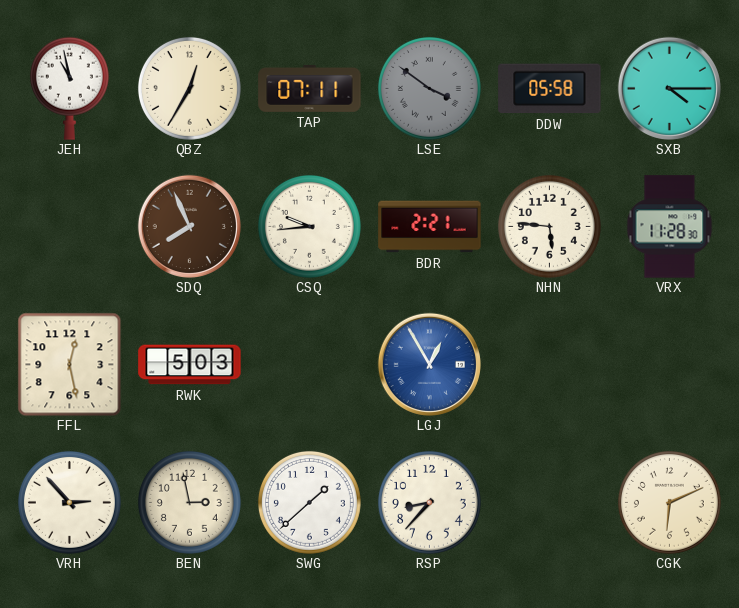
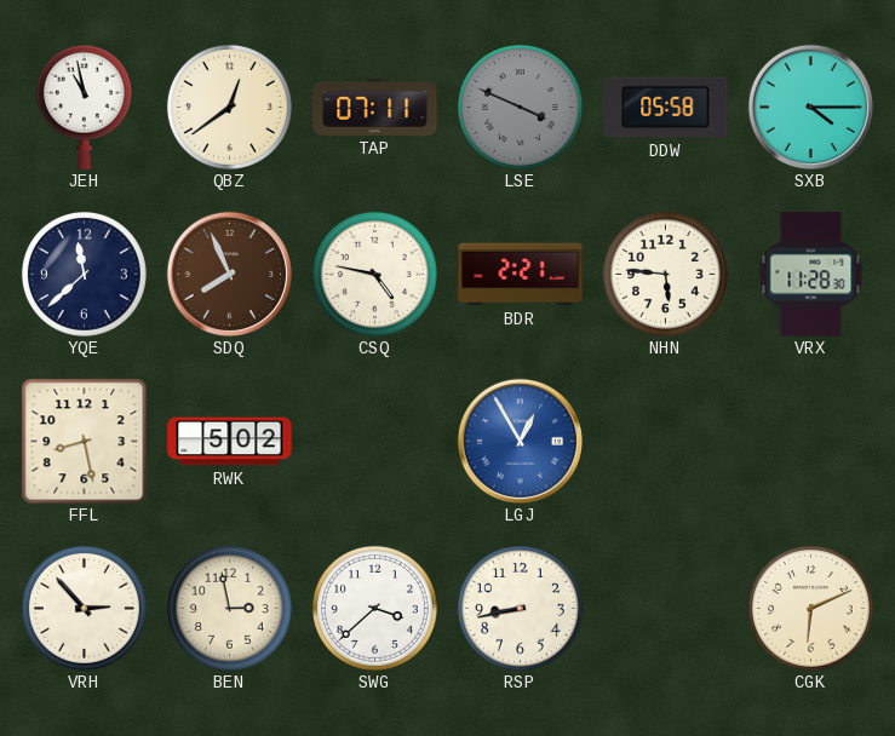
QBZ: 12:35 -> 12:39
LSE: 3:51 -> 3:49
YQE: none -> 11:38
CSQ: 9:44 -> 4:47
FFL: 12:28 -> 8:28
RWK: 5:03 -> 5:02
SWG: 1:38 -> 3:38
RSP: 8:37 -> 8:43
